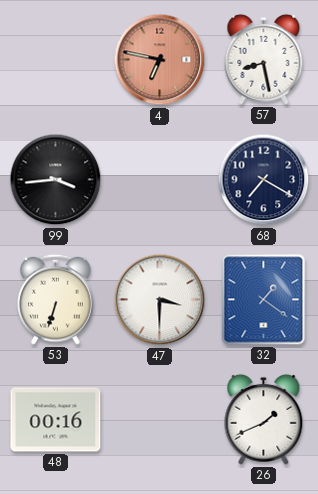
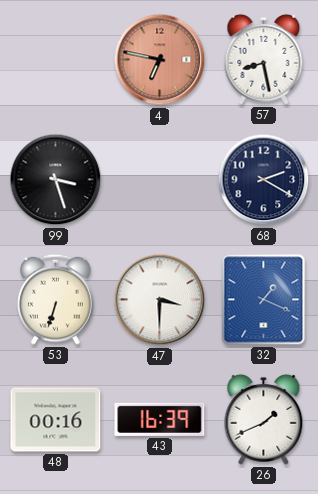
99: 3:44 -> 3:27
68: 7:20 -> 2:20
32: 1:21 -> 1:19
43: none -> 16:39
